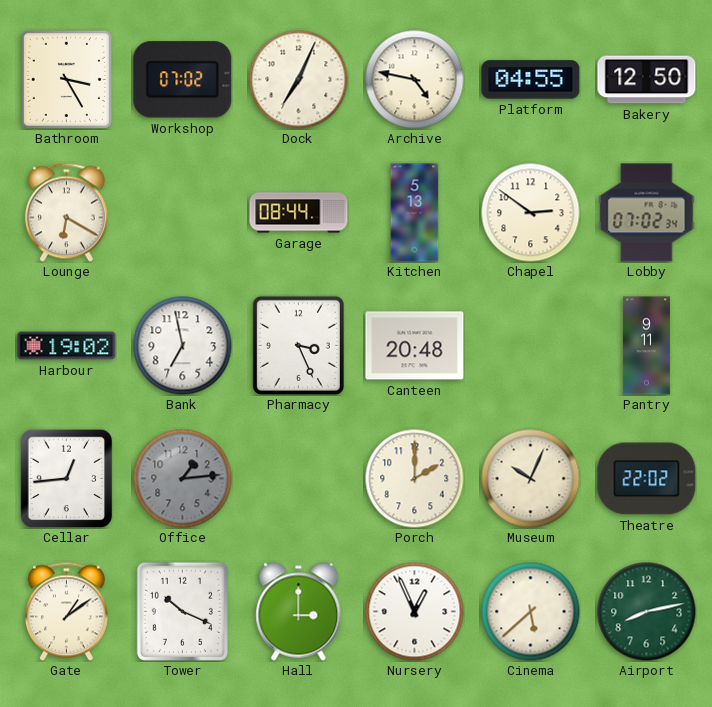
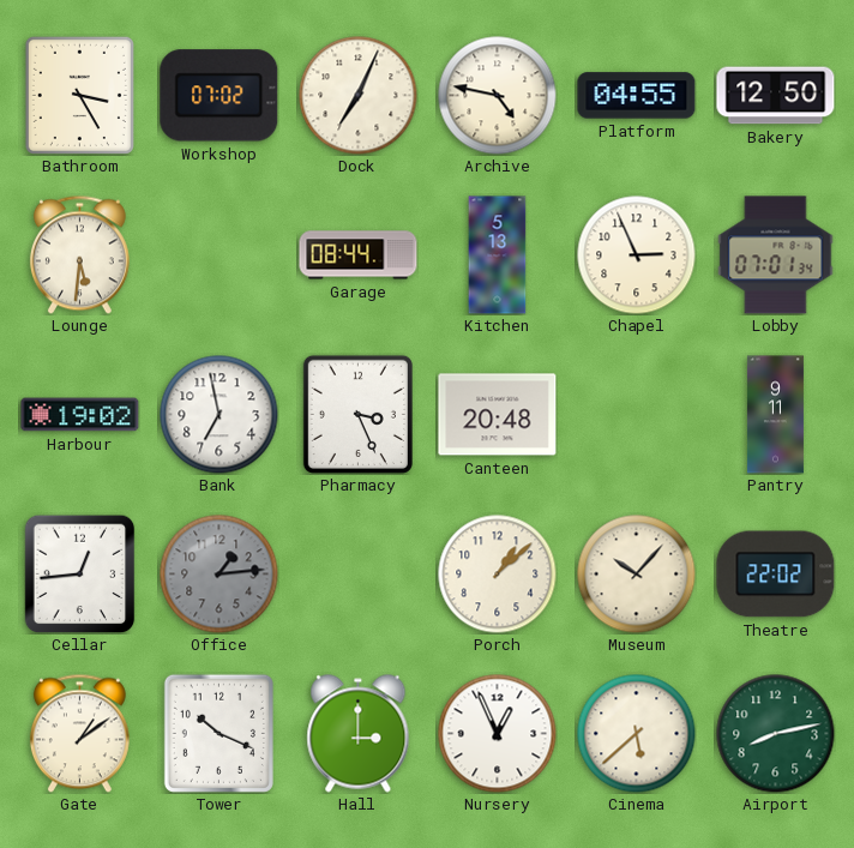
Lounge: 6:20 -> 5:31
Chapel: 2:51 -> 2:56
Lobby: 07:02 -> 07:01
Porch: 2:00 -> 1:08
Museum: 10:04 -> 10:07
